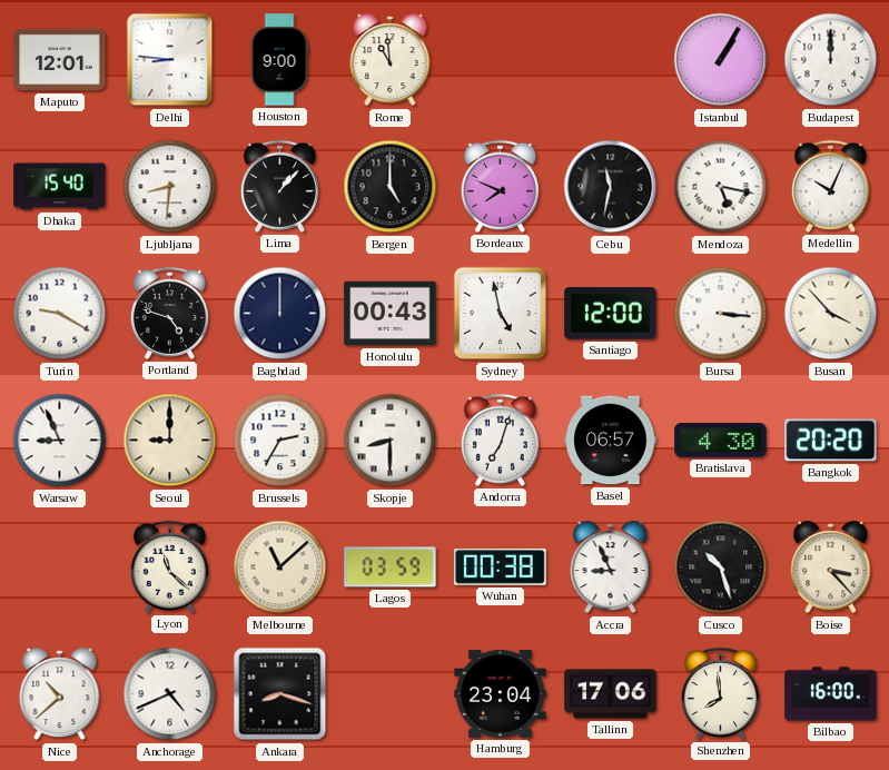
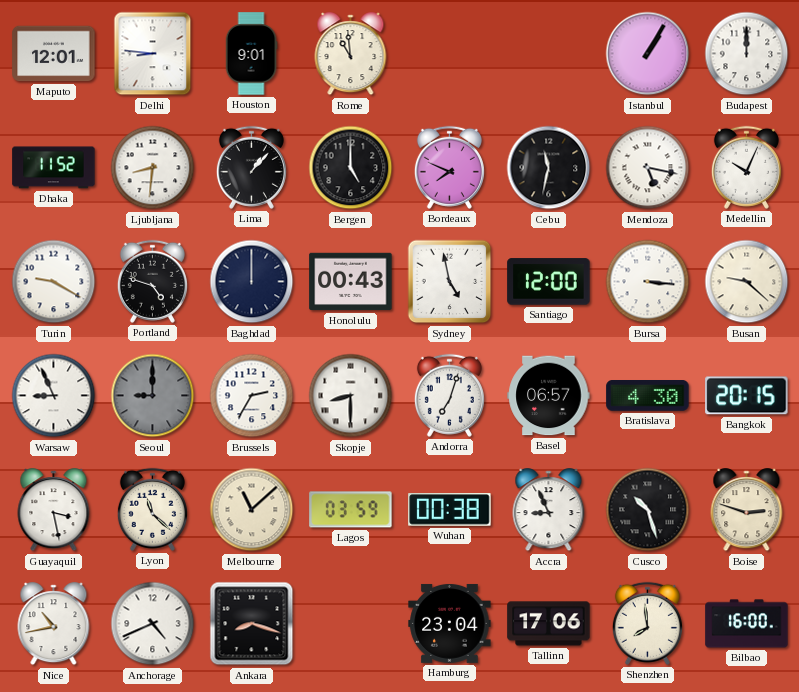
Houston: 9:00 -> 9:01
Dhaka: 15:40 -> 11:52
Busan: 3:53 -> 9:22
Seoul dial: cream -> grey
Bangkok: 20:20 -> 20:15
Guayaquil: none -> 3:28
Boise: 3:23 -> 2:48
Nice: 10:38 -> 10:43
